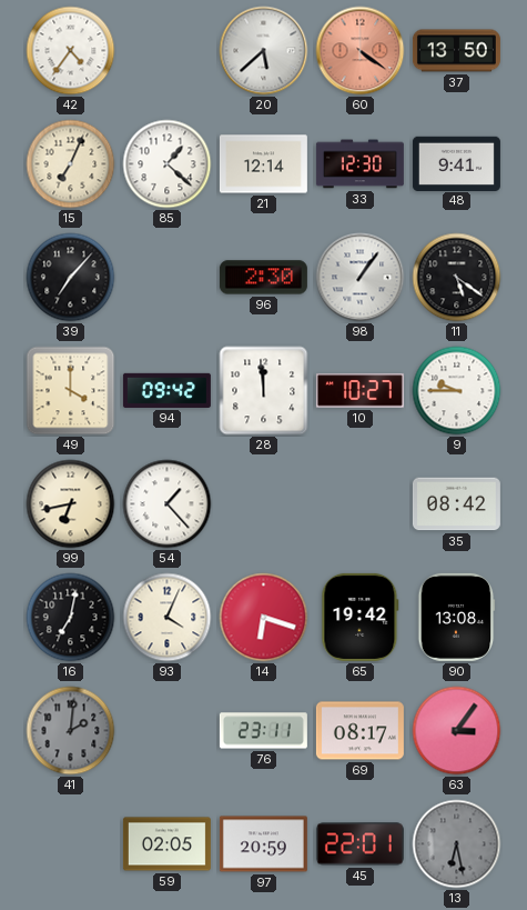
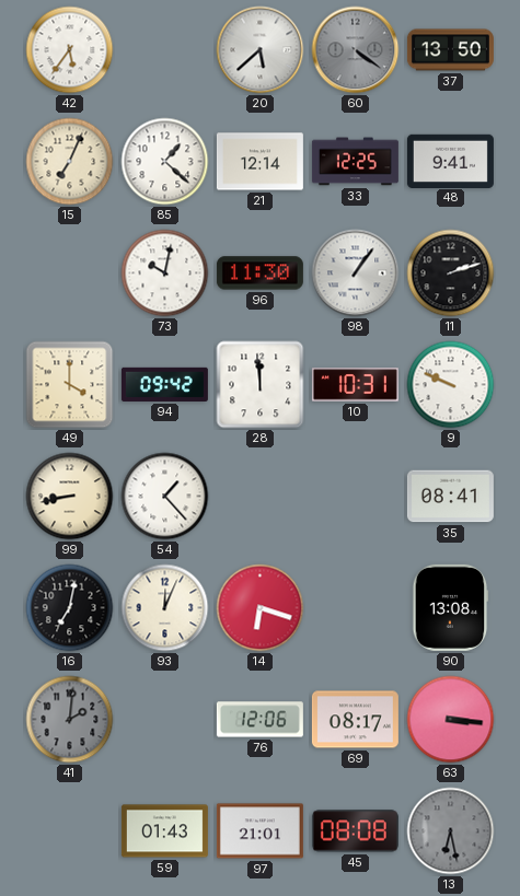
42: 4:36 -> 5:36
60 dial: salmon -> grey
33: 12:30 -> 12:25
39: 7:07 -> none
73: none -> 10:02
96: 2:30 -> 11:30
11: 5:21 -> 2:12
10: 10:27 -> 10:31
9: 9:45 -> 9:49
99: 6:43 -> 8:43
35: 08:42 -> 08:41
93: 4:04 -> 12:04
65: 19:42 -> none
76: 23:11 -> 12:06
63: 3:06 -> 3:16
59: 02:05 -> 01:43
97: 20:59 -> 21:01
45: 22:01 -> 08:08
